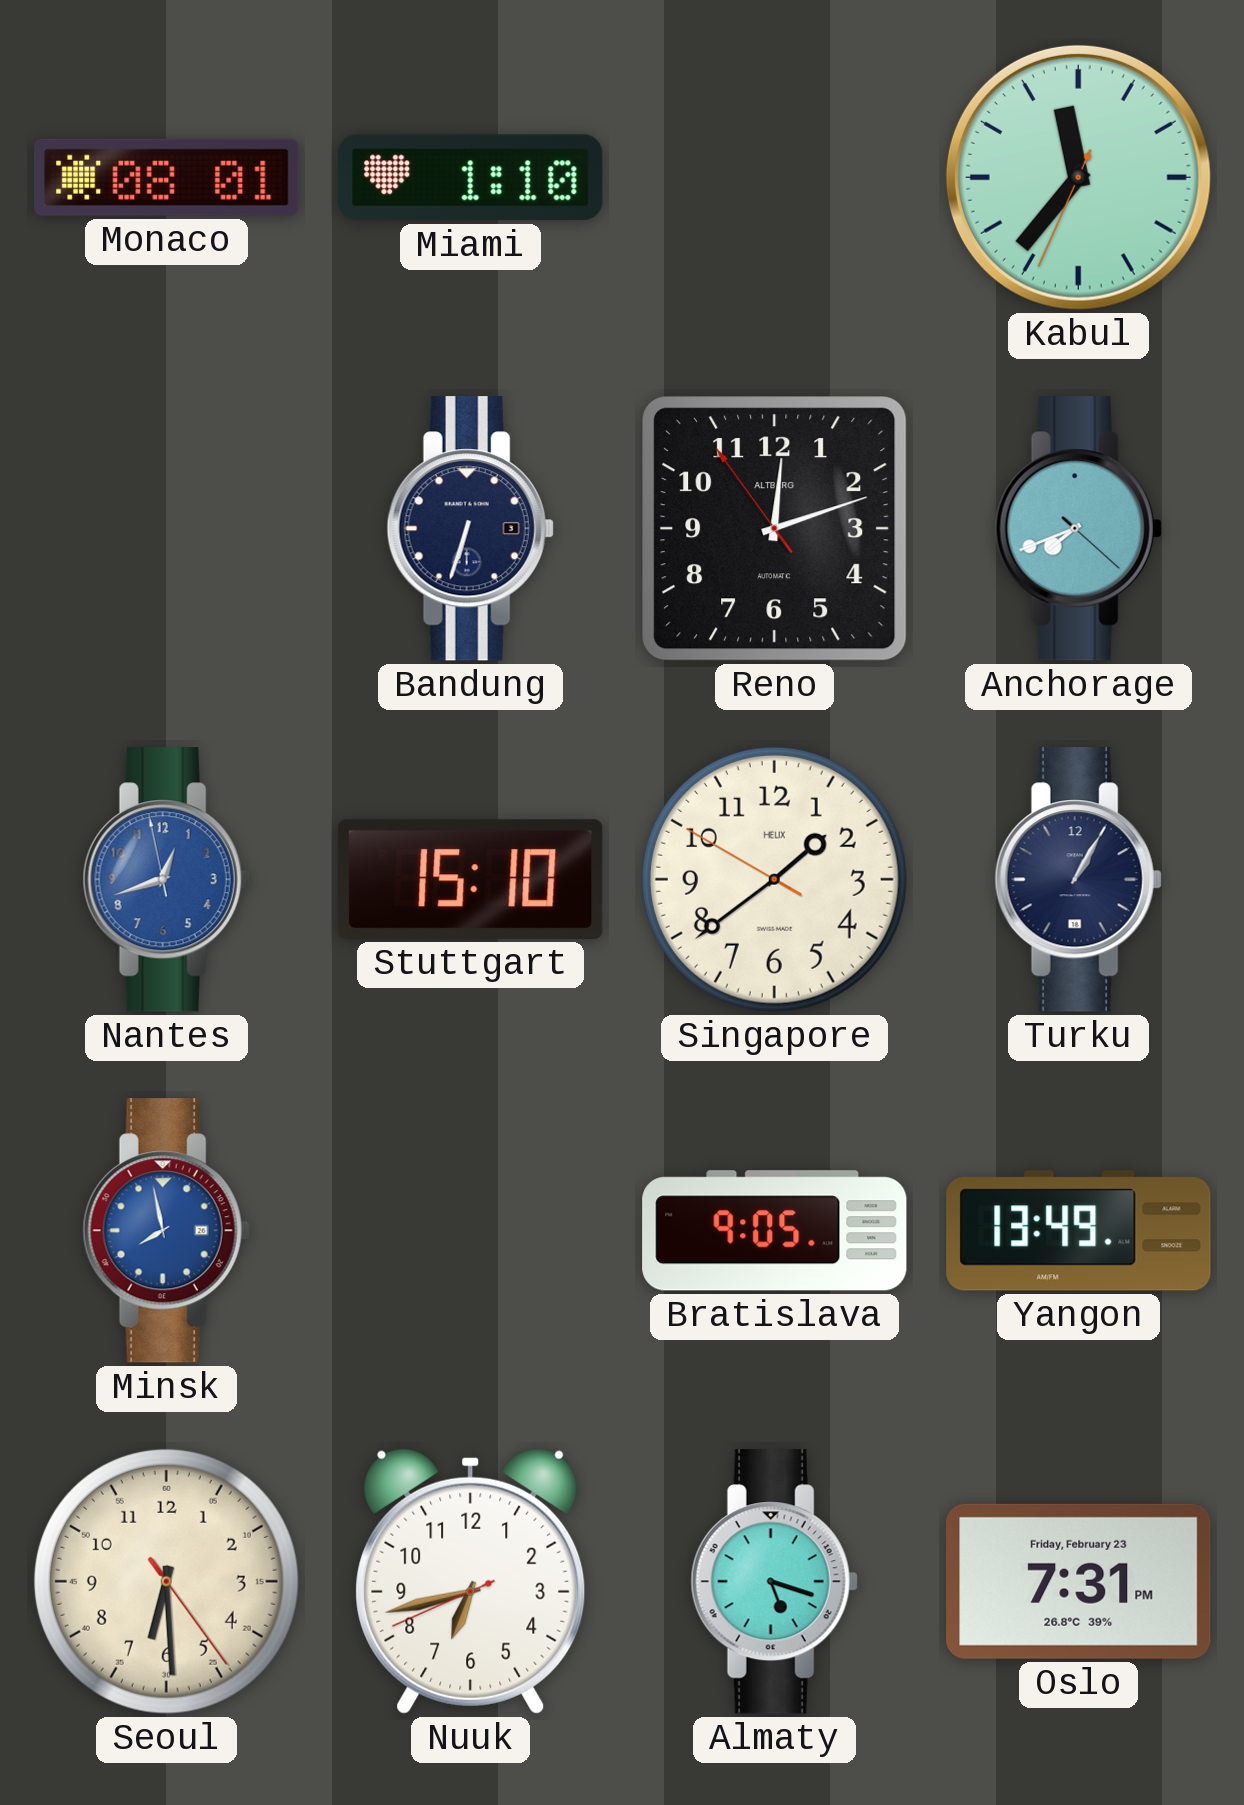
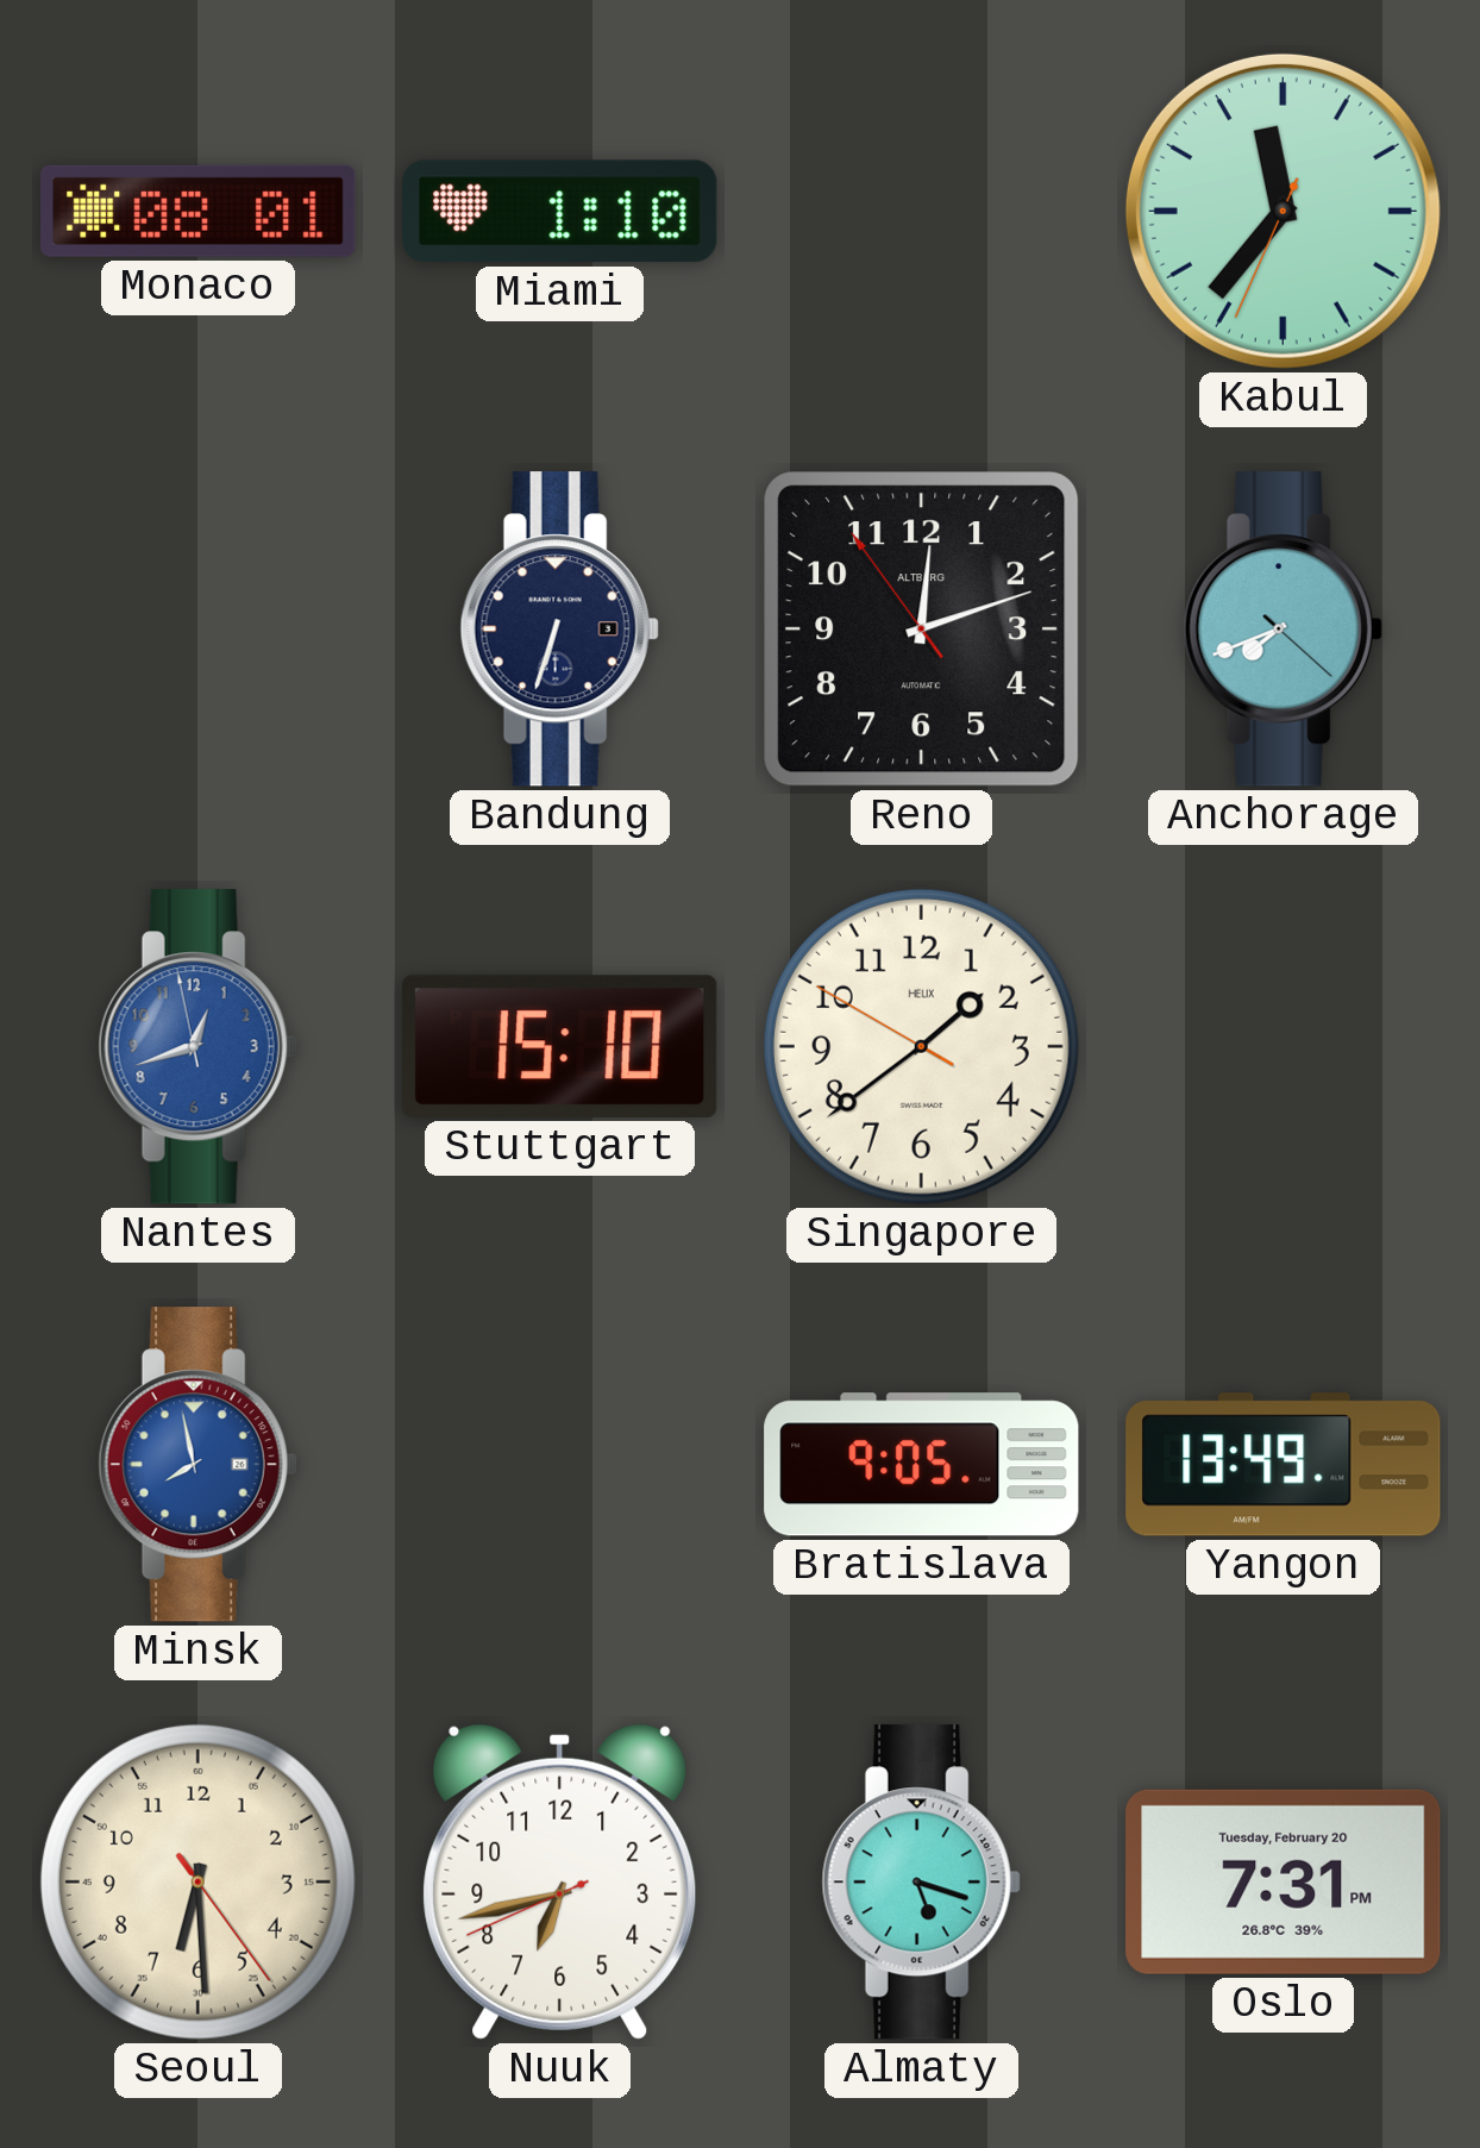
Turku: 1:05 -> none
Oslo date: Friday, February 23 -> Tuesday, February 20
